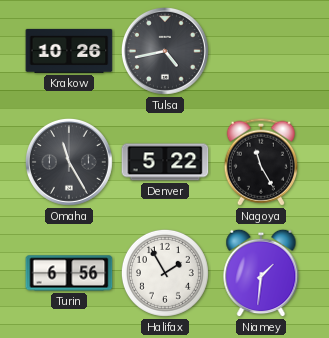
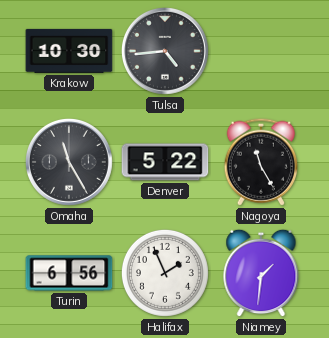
Krakow: 10:26 -> 10:30
Tulsa: 4:43 -> 4:44
Halifax: 1:55 -> 1:56
